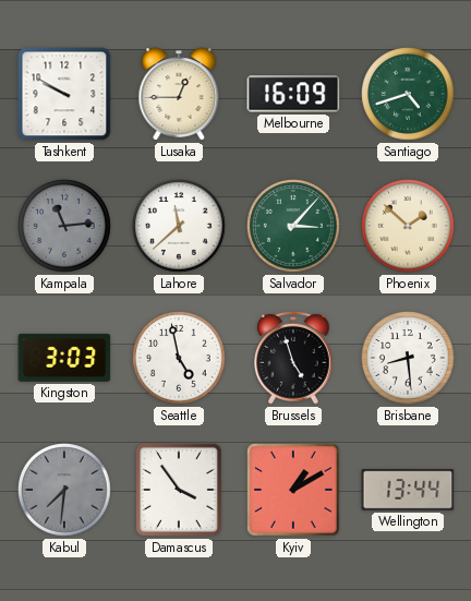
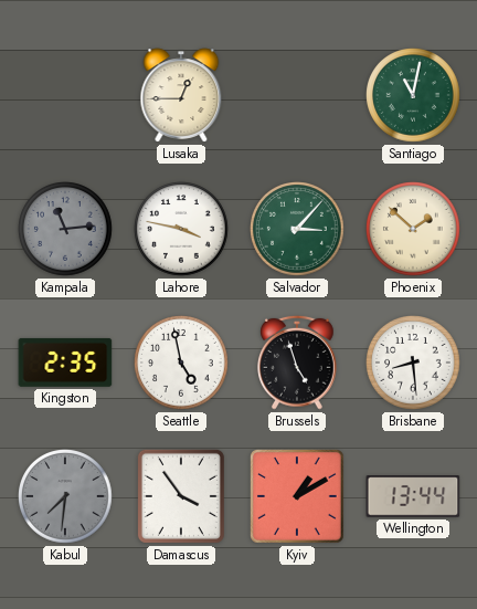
Tashkent: 9:50 -> none
Melbourne: 16:09 -> none
Santiago: 4:42 -> 11:02
Lahore: 11:38 -> 3:47
Kingston: 3:03 -> 2:35
